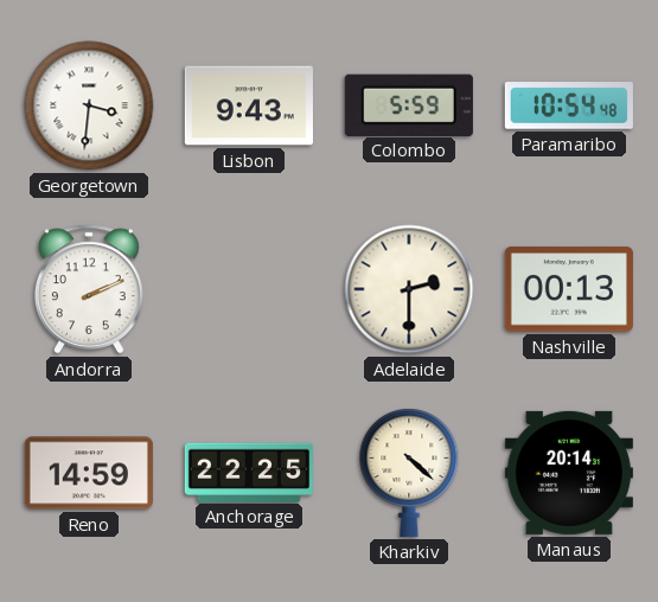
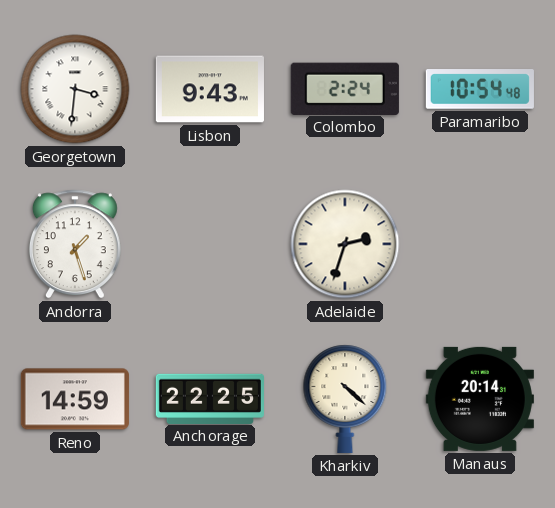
Colombo: 5:59 -> 2:24
Andorra: 2:11 -> 1:27
Adelaide: 2:30 -> 2:33
Nashville: 00:13 -> none
